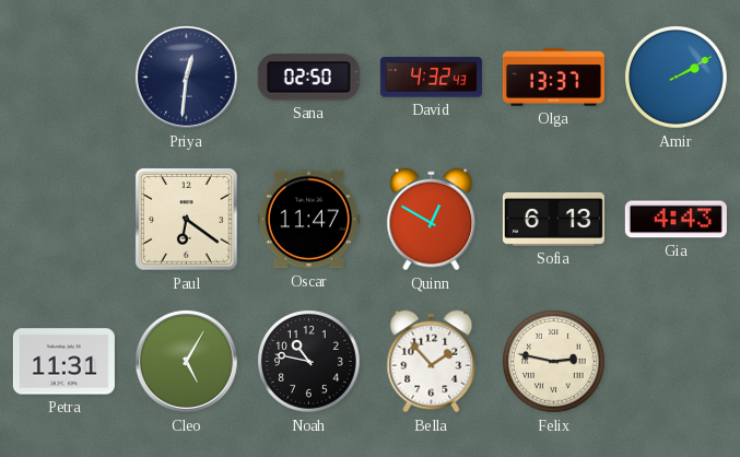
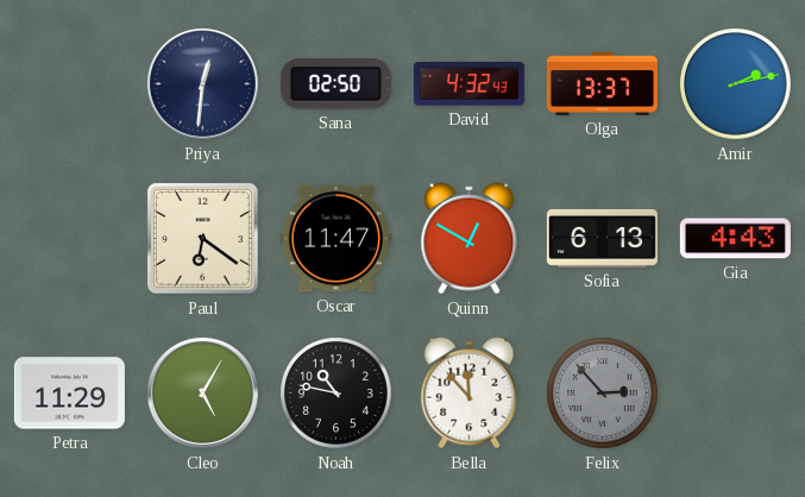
Amir: 2:10 -> 2:13
Petra: 11:31 -> 11:29
Bella: 1:53 -> 11:53
Felix: 2:47 -> 2:53
Felix dial: cream -> grey
